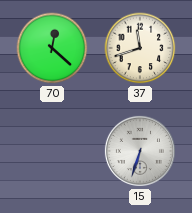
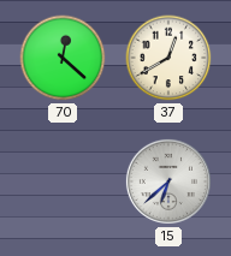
37: 11:42 -> 12:40
15: 6:33 -> 6:38
